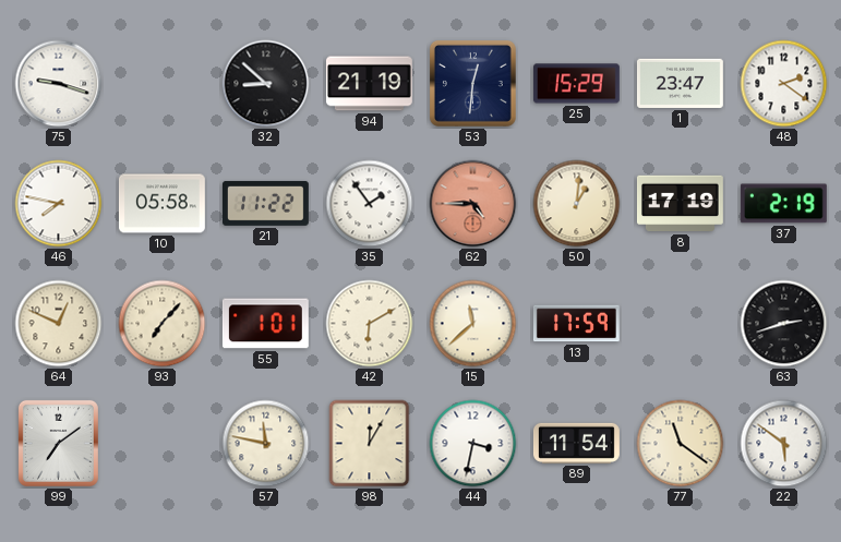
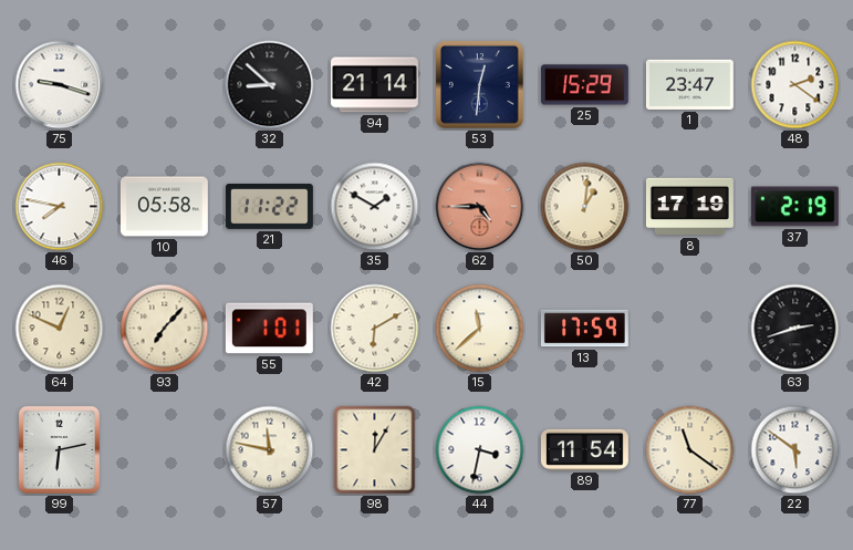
94: 21:19 -> 21:14
35: 1:54 -> 1:50
99: 7:09 -> 6:13
